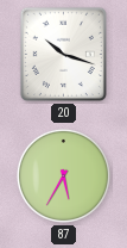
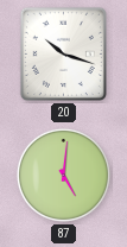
87: 5:35 -> 5:01
